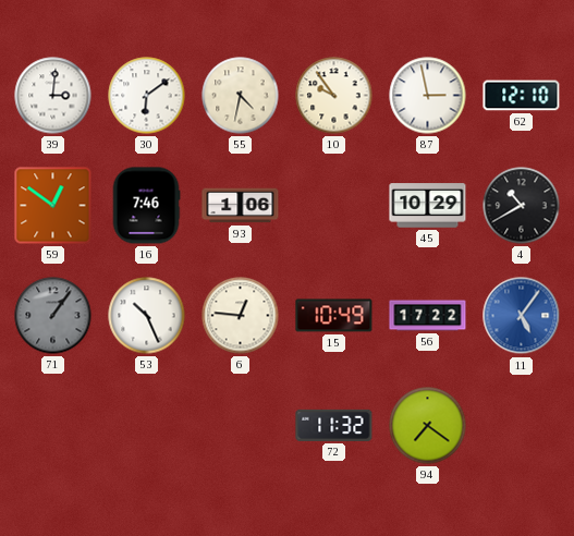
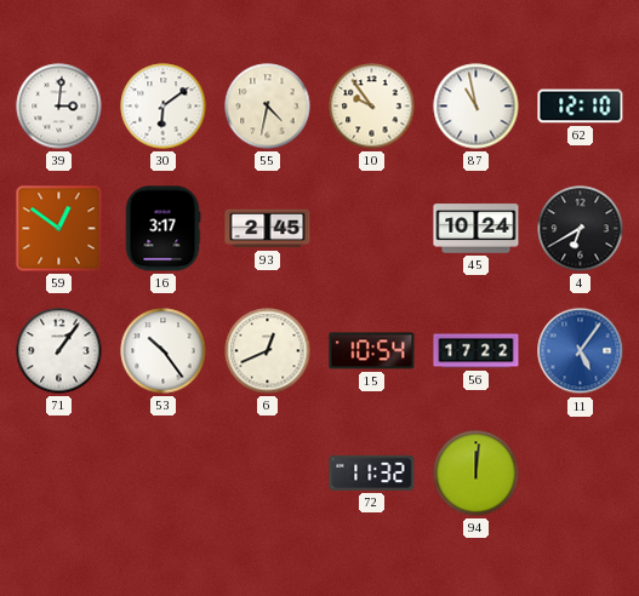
87: 2:58 -> 10:58
16: 7:46 -> 3:17
93: 1:06 -> 2:45
45: 10:29 -> 10:24
4: 10:40 -> 6:40
71 dial: grey -> white
53: 10:26 -> 10:24
6: 12:46 -> 12:41
15: 10:49 -> 10:54
94: 7:21 -> 12:01
